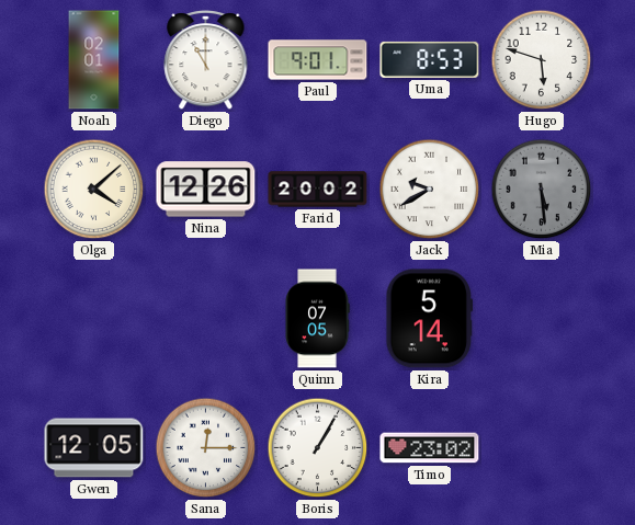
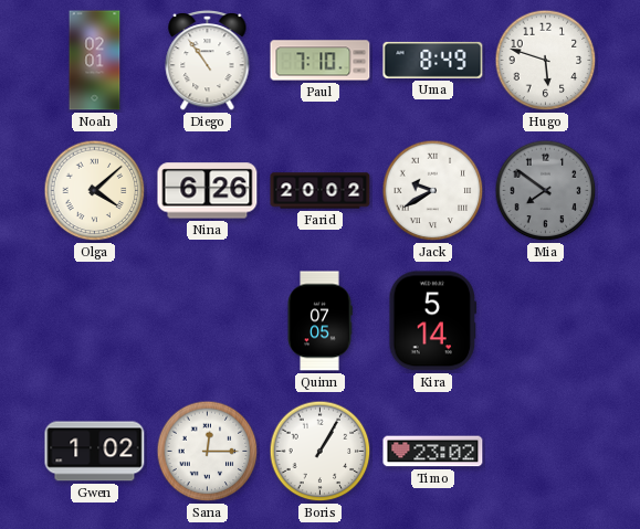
Diego: 11:00 -> 10:54
Paul: 9:01 -> 7:10
Uma: 8:53 -> 8:49
Nina: 12:26 -> 6:26
Mia: 5:29 -> 7:51
Gwen: 12:05 -> 1:02
